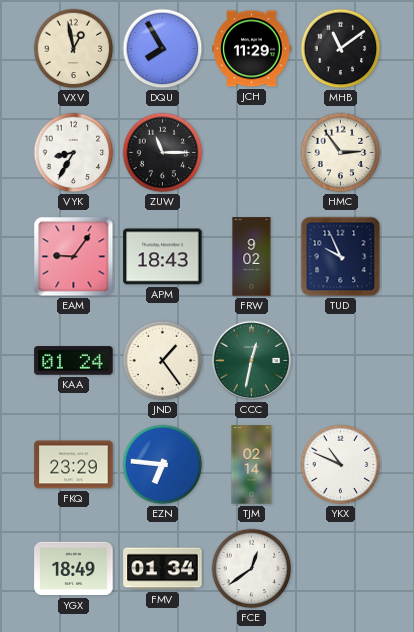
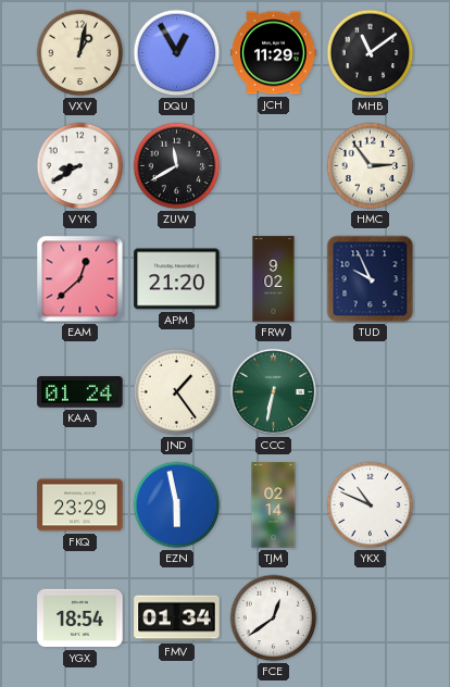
VXV: 12:58 -> 1:02
DQU: 7:55 -> 12:55
VYK: 8:35 -> 8:40
ZUW: 11:15 -> 11:40
EAM: 9:06 -> 12:38
APM: 18:43 -> 21:20
CCC: 12:32 -> 6:32
EZN: 6:46 -> 5:58
YGX: 18:49 -> 18:54
